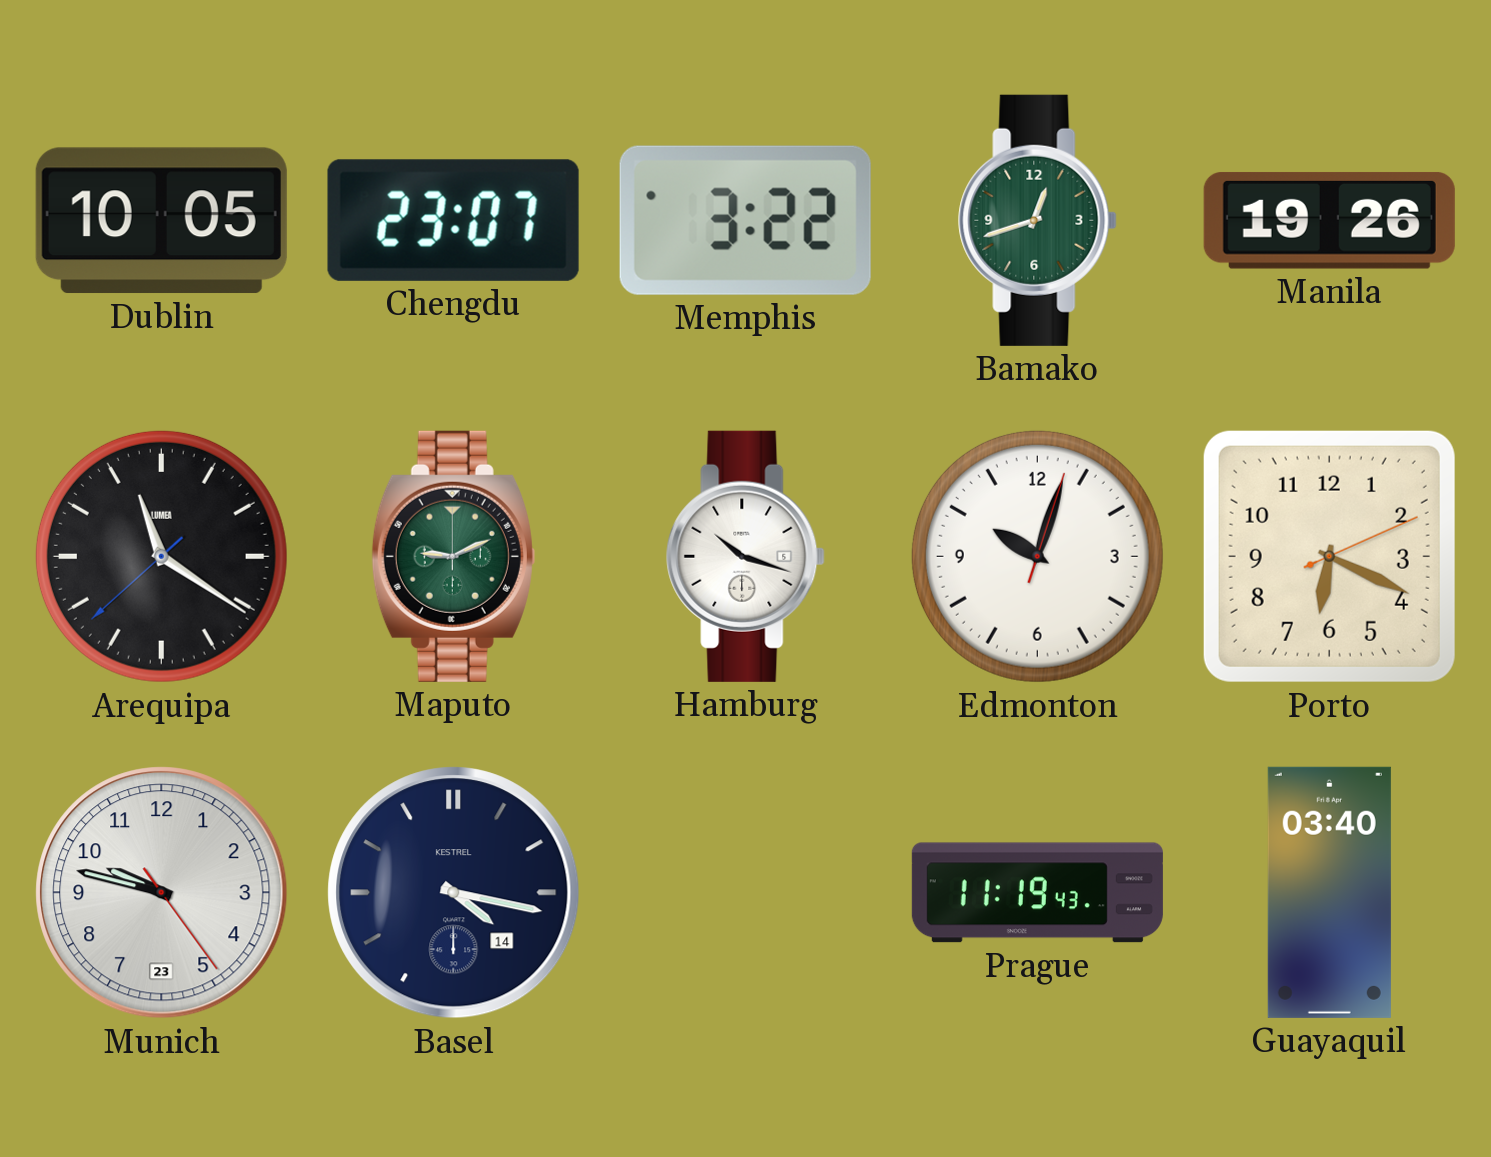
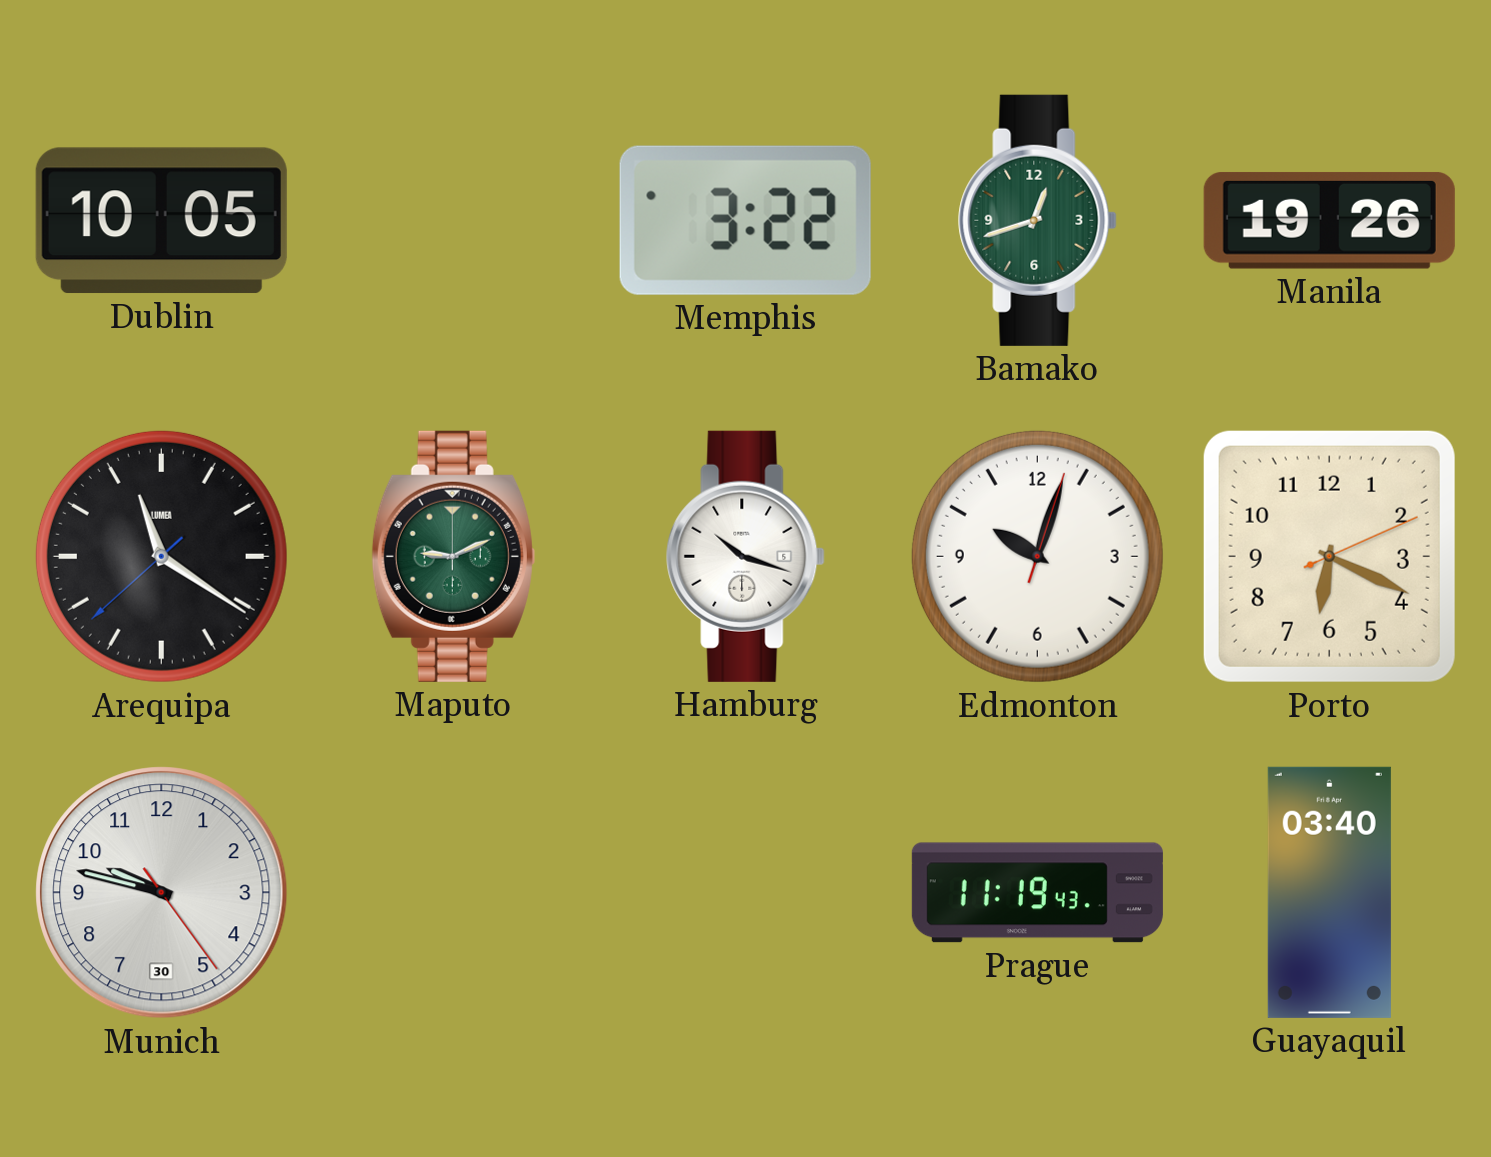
Chengdu: 23:07 -> none
Munich date: 23 -> 30
Basel: 4:17 -> none
